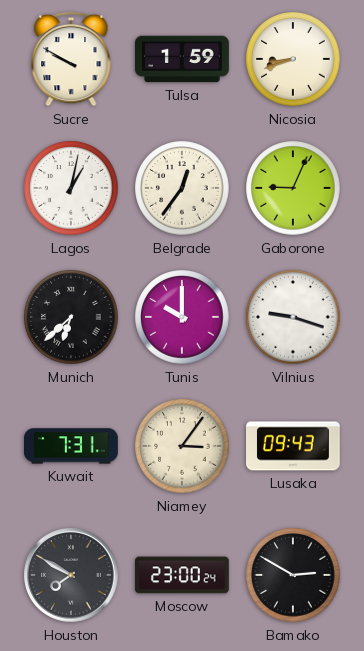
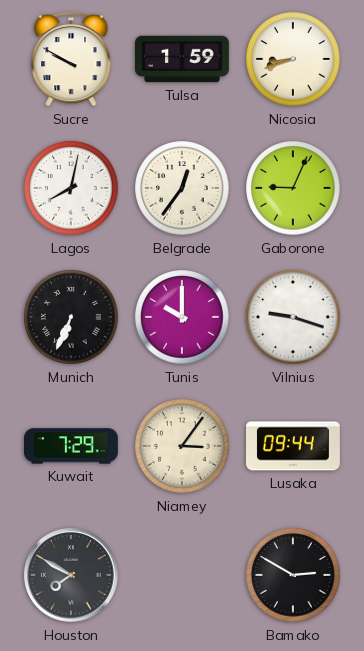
Lagos: 1:02 -> 8:02
Munich: 6:38 -> 6:34
Kuwait: 7:31 -> 7:29
Lusaka: 09:43 -> 09:44
Moscow: 23:00 -> none
